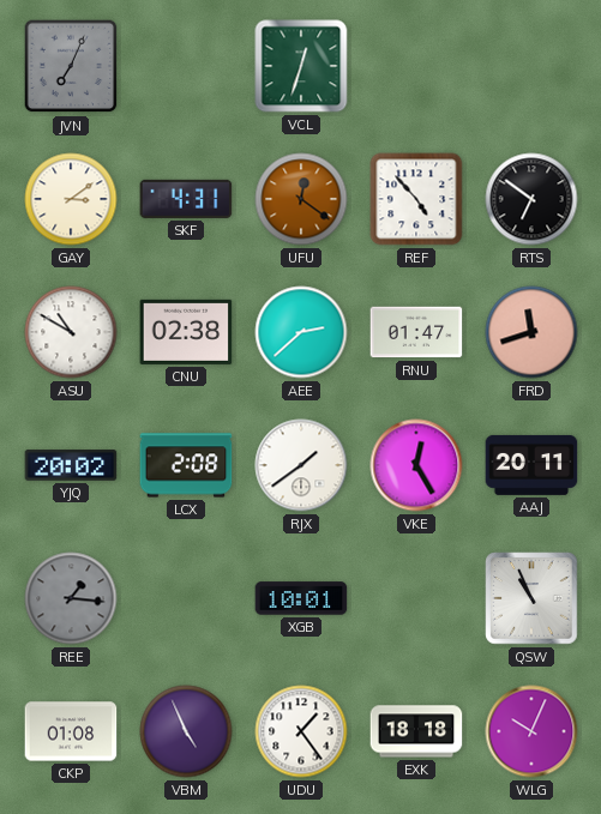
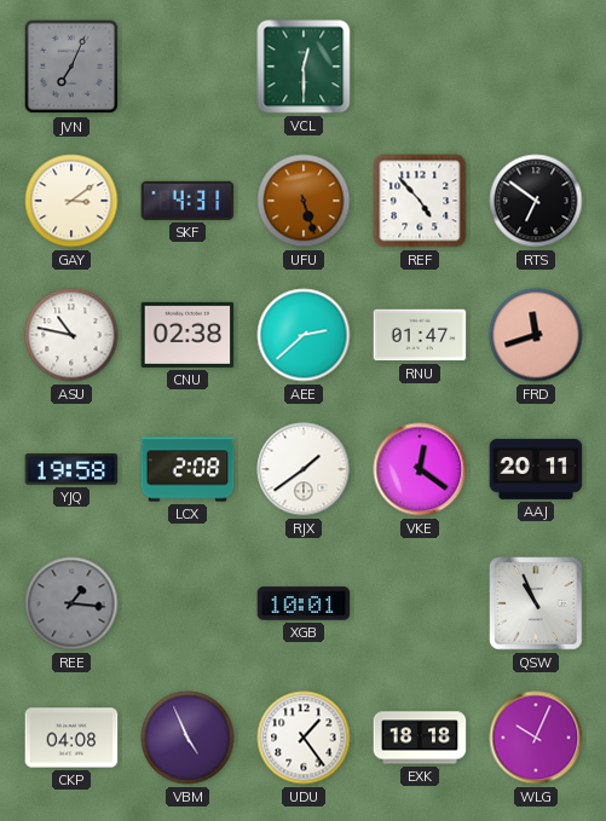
VCL: 12:33 -> 12:30
UFU: 12:21 -> 5:27
ASU: 10:50 -> 10:47
YJQ: 20:02 -> 19:58
VKE: 12:25 -> 12:21
CKP: 01:08 -> 04:08
